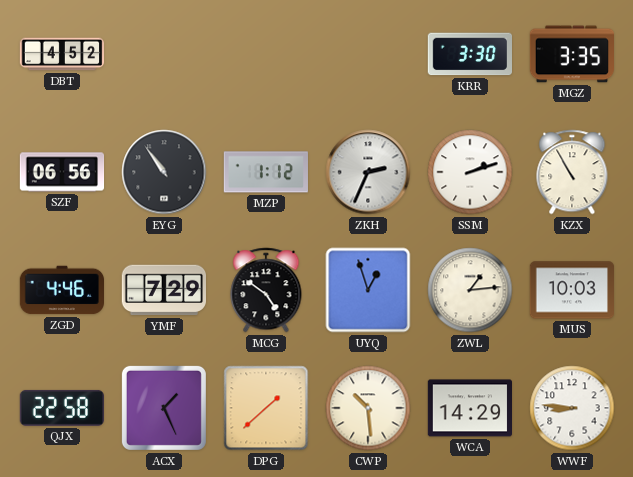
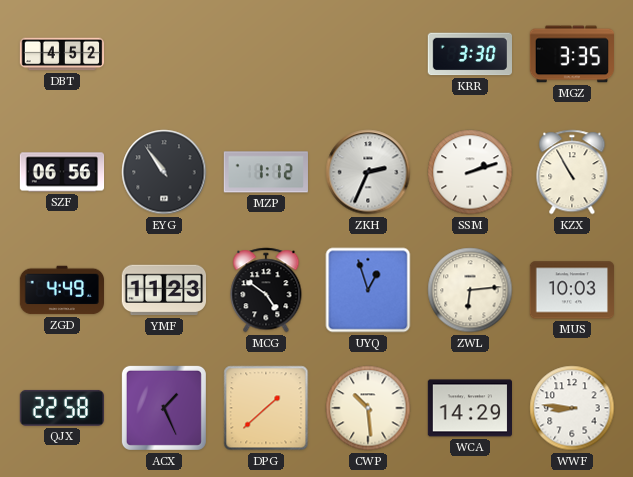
ZGD: 4:46 -> 4:49
YMF: 7:29 -> 11:23
ZWL: 1:14 -> 6:14
